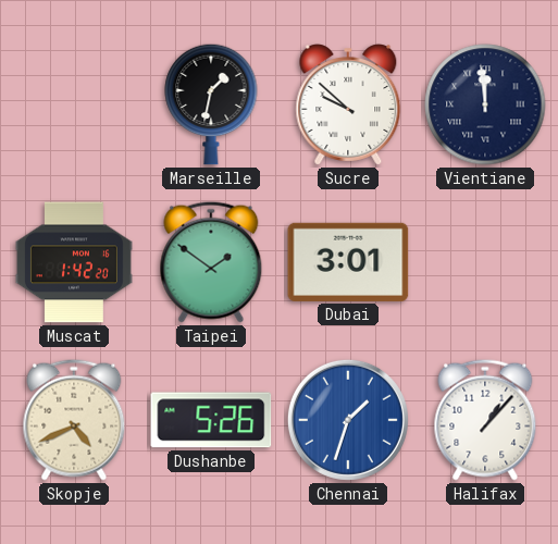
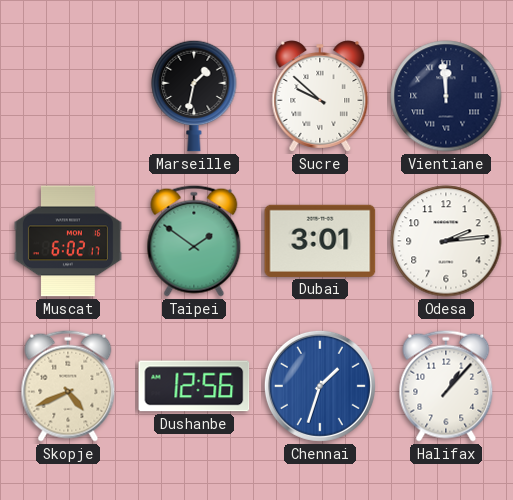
Muscat: 1:42 -> 6:02
Odesa: none -> 2:14
Dushanbe: 5:26 -> 12:56
